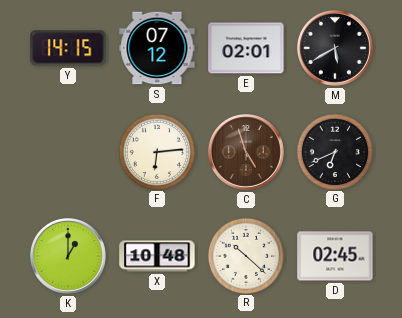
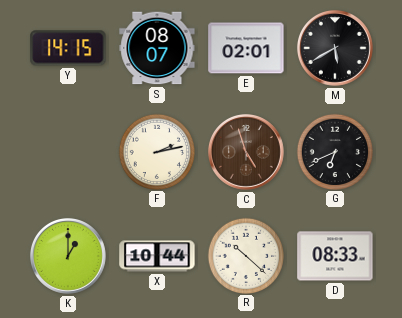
S: 07:12 -> 08:07
F: 6:14 -> 2:13
X: 10:48 -> 10:44
D: 02:45 -> 08:33
